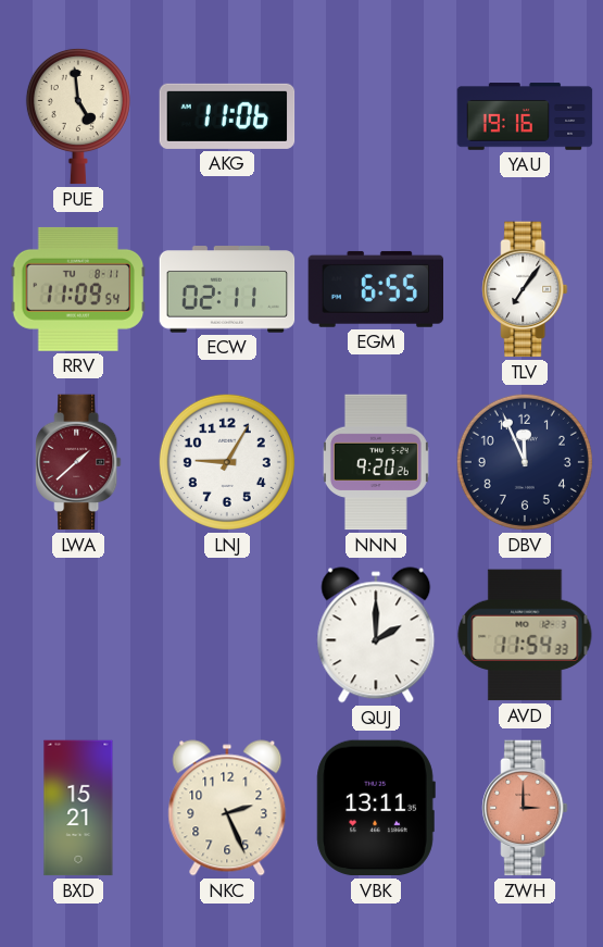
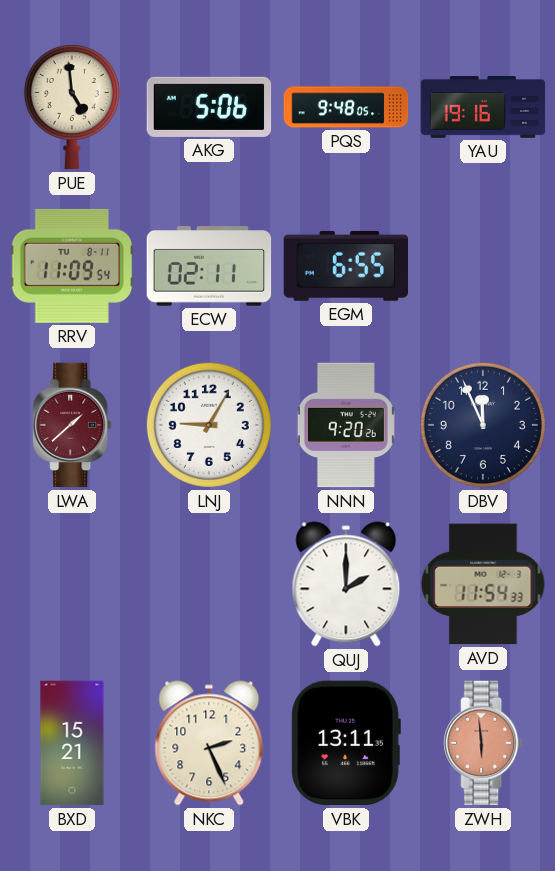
AKG: 11:06 -> 5:06
PQS: none -> 9:48
TLV: 7:06 -> none
ZWH: 3:00 -> 5:59
